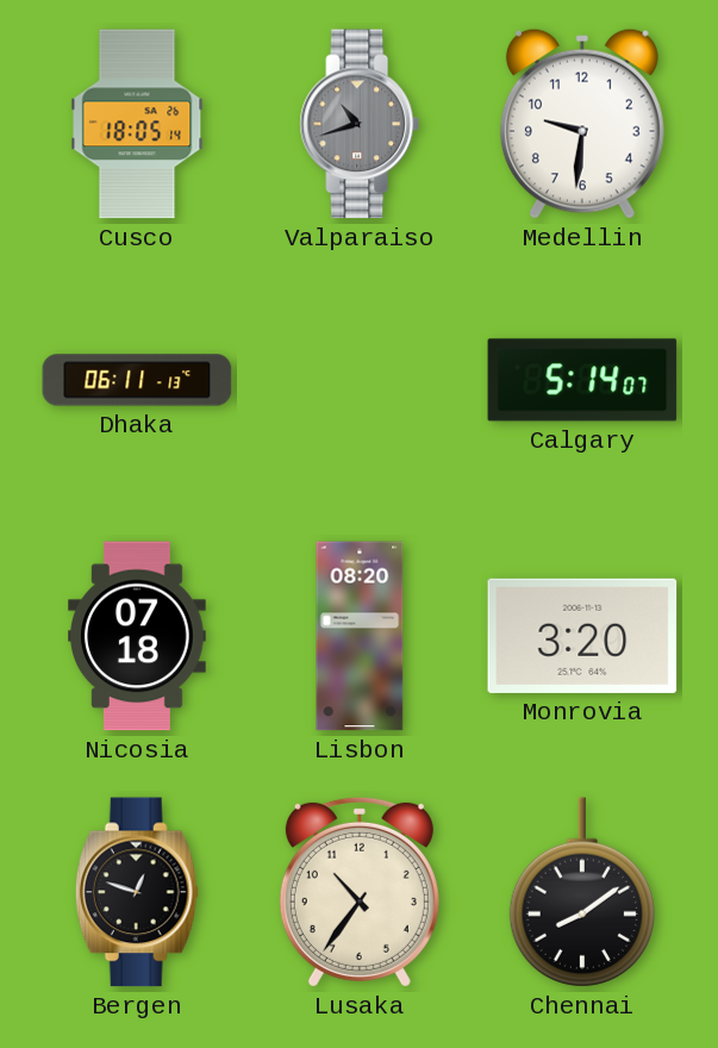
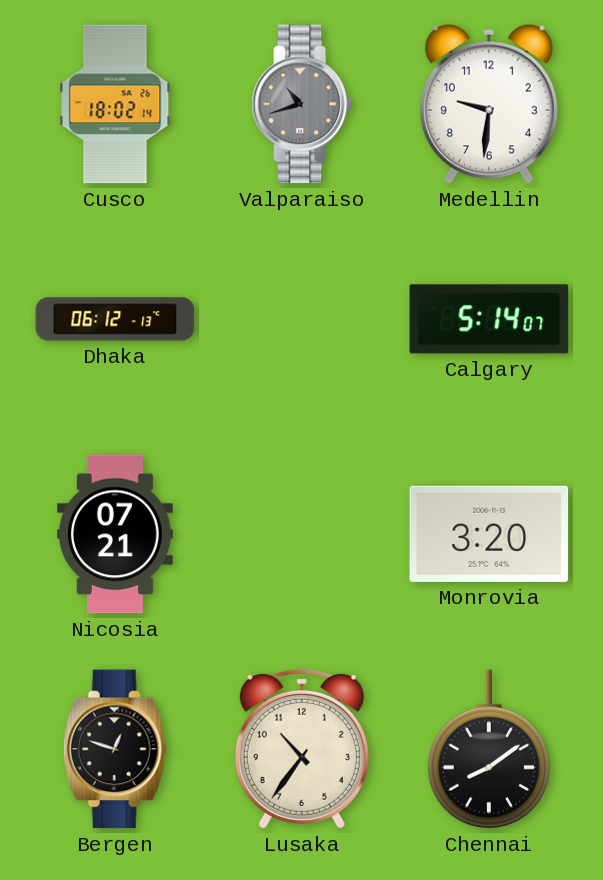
Cusco: 18:05 -> 18:02
Dhaka: 06:11 -> 06:12
Nicosia: 07:18 -> 07:21
Lisbon: 08:20 -> none
